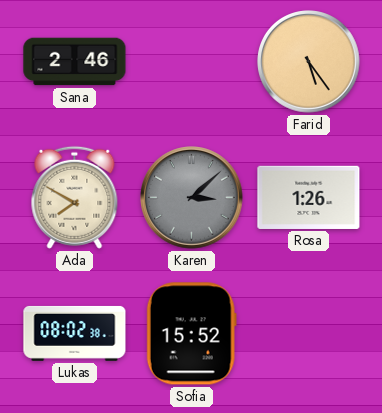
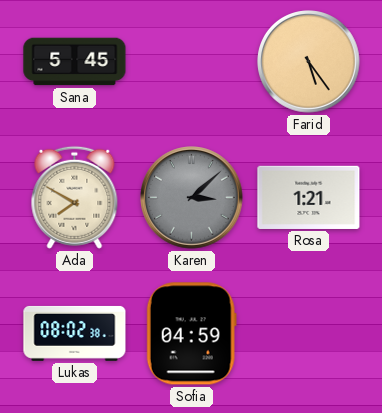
Sana: 2:46 -> 5:45
Rosa: 1:26 -> 1:21
Sofia: 15:52 -> 04:59
